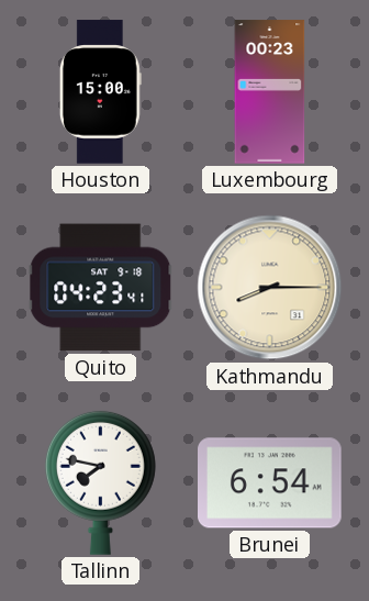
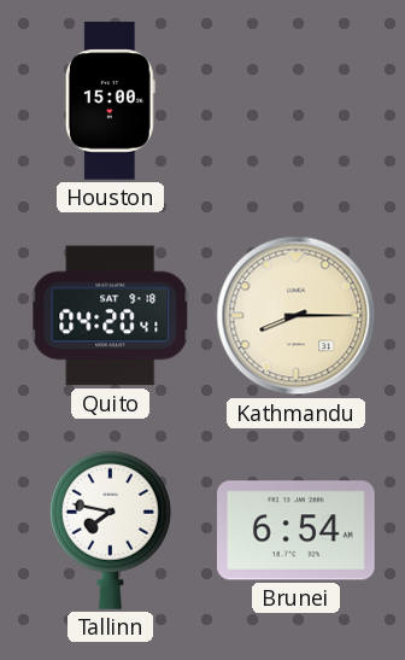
Luxembourg: 00:23 -> none
Quito: 04:23 -> 04:20
